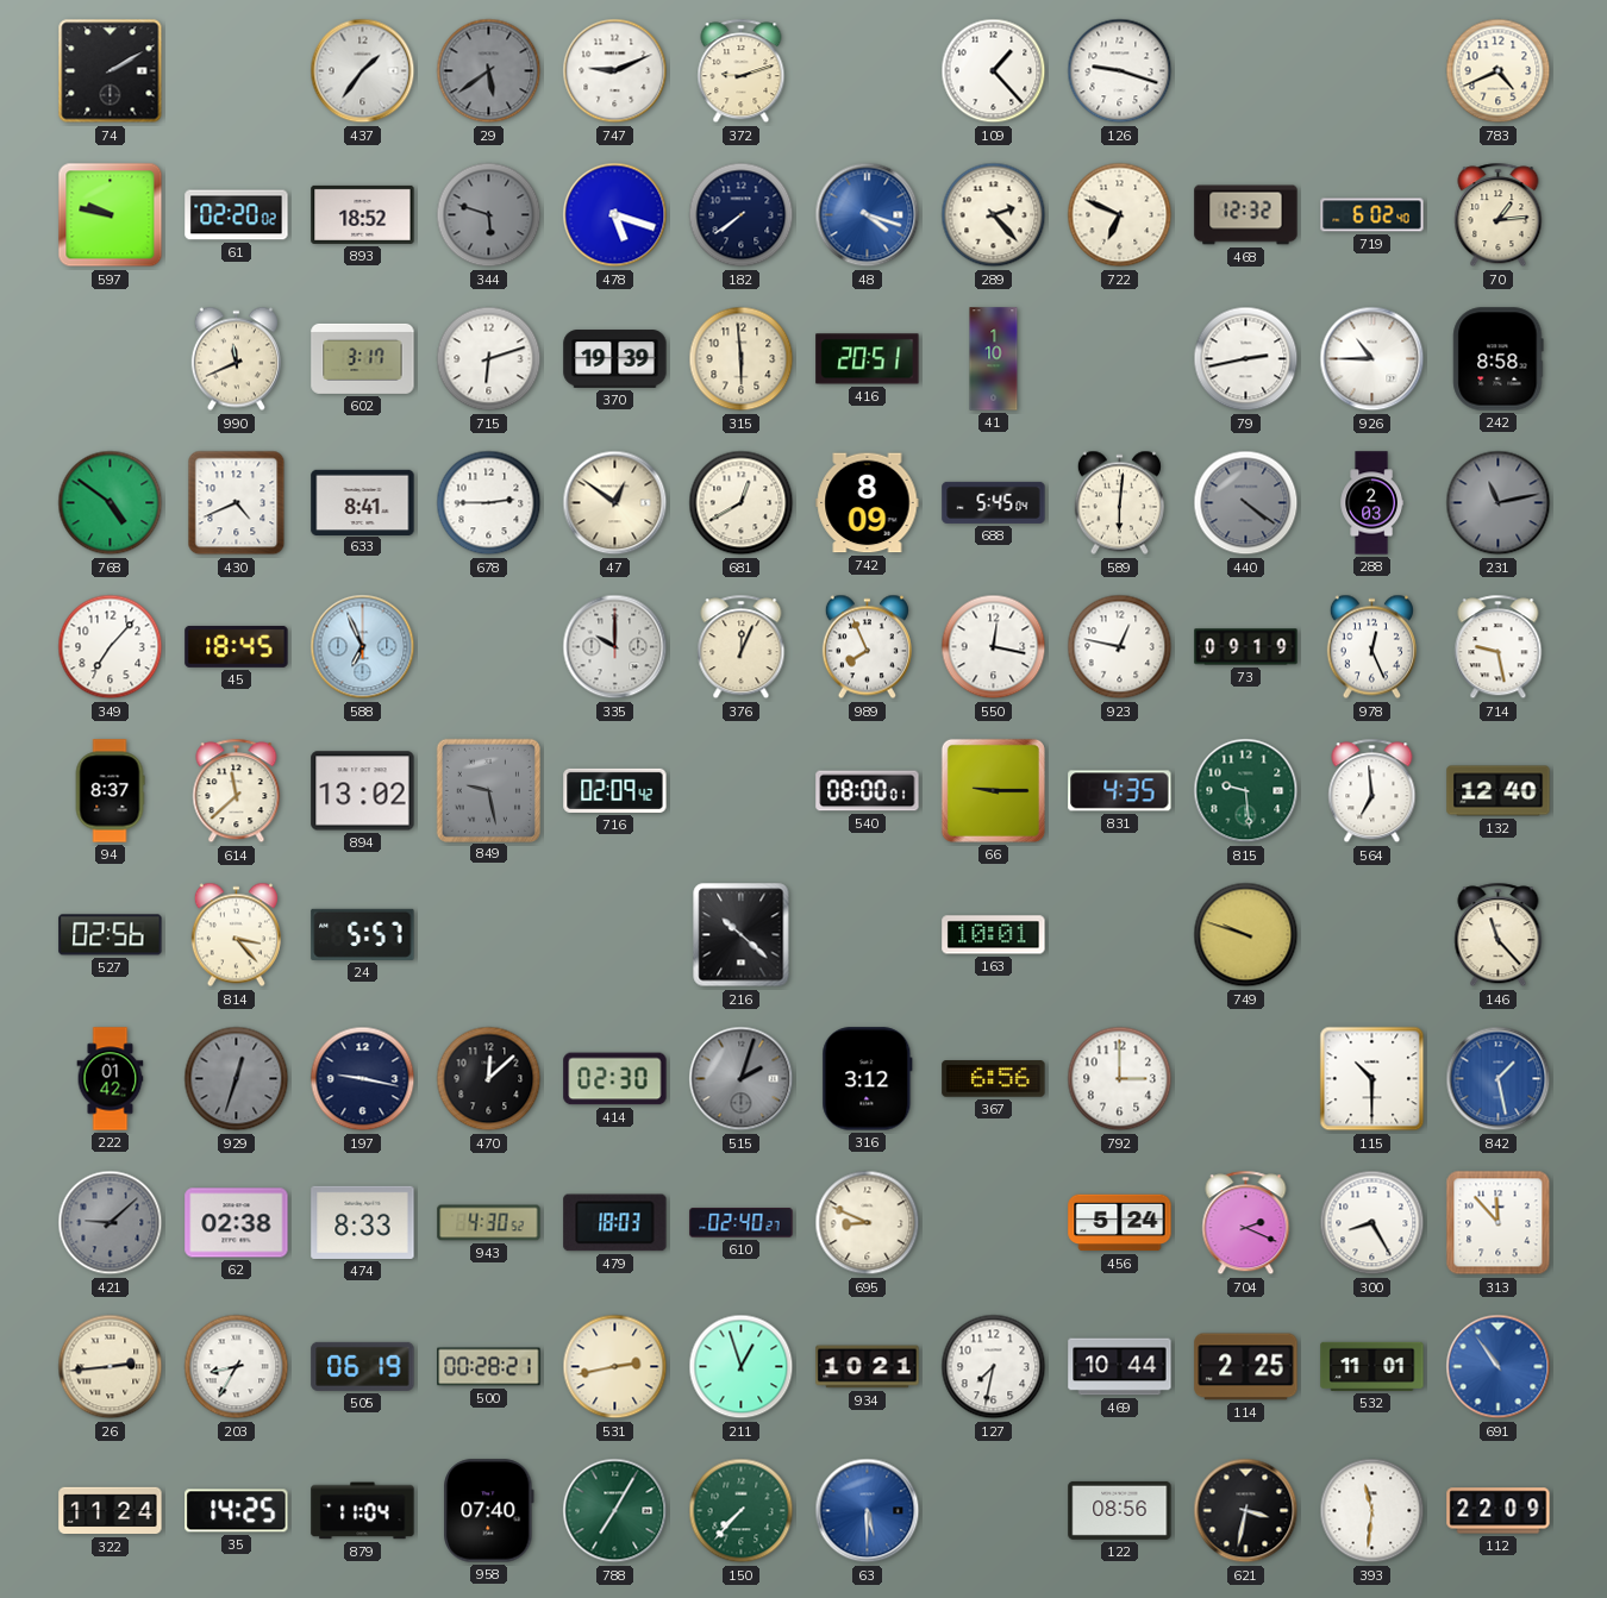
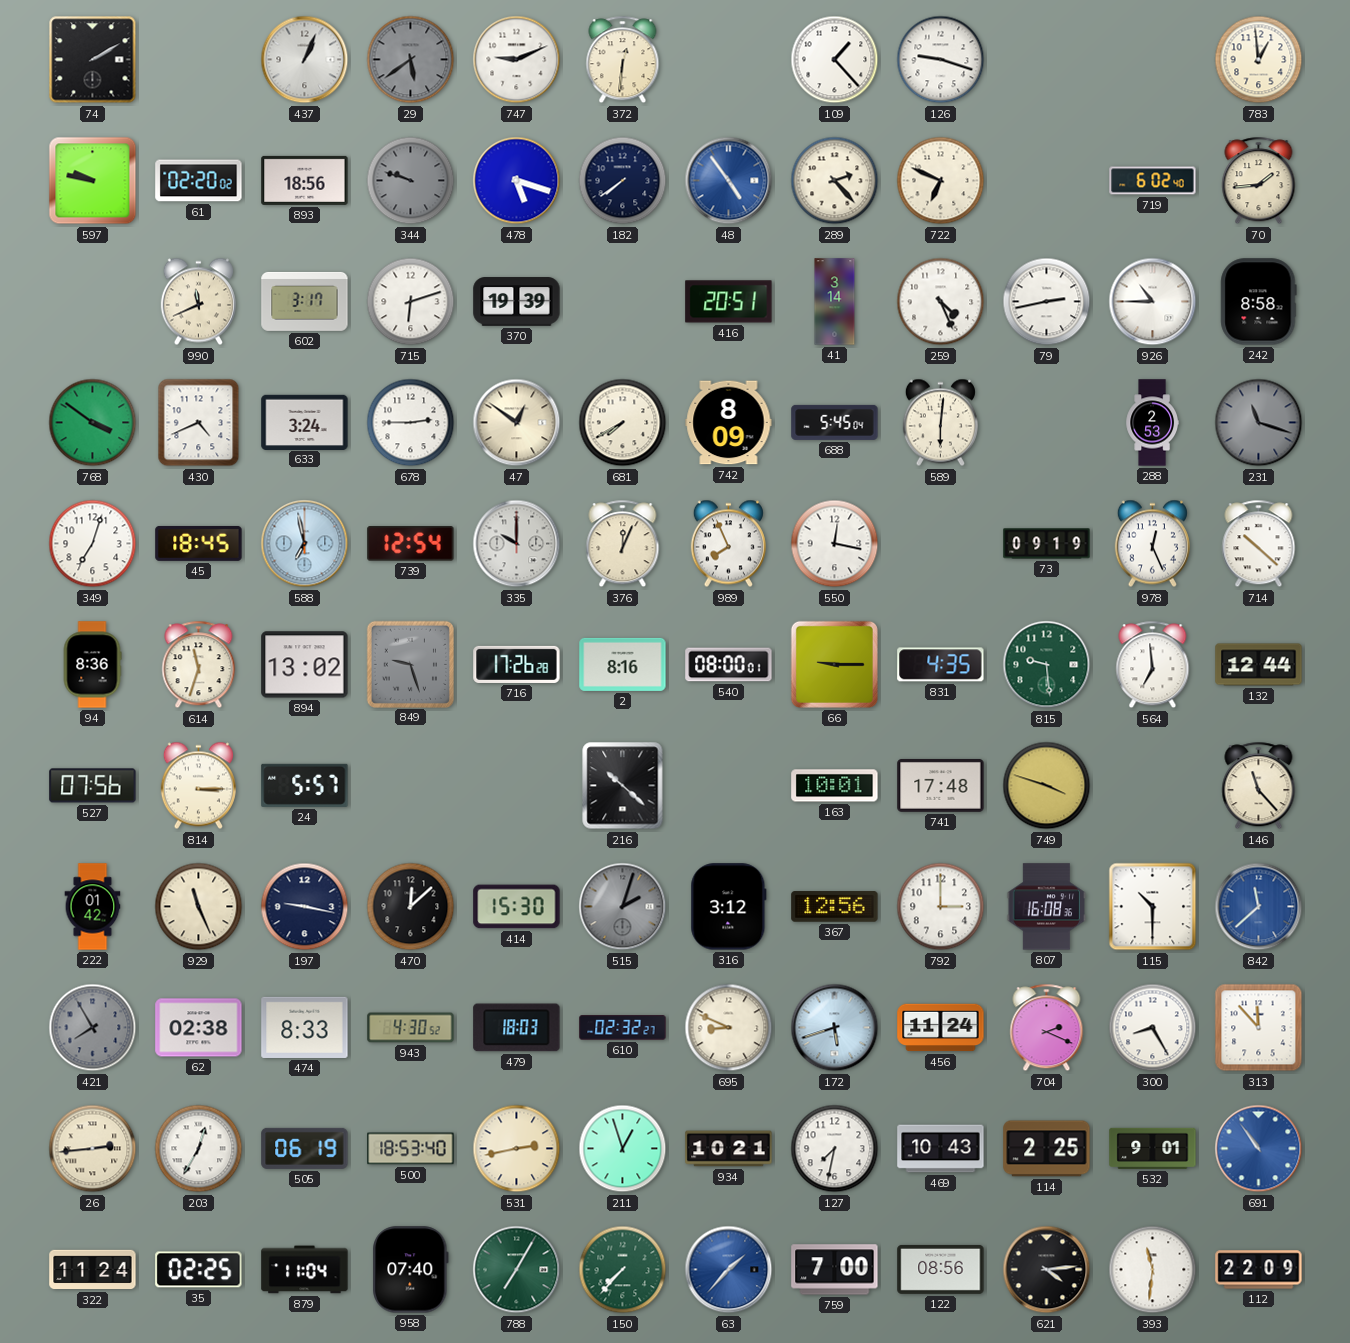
437: 1:36 -> 1:04
372: 9:12 -> 12:31
783: 4:41 -> 12:59
893: 18:52 -> 18:56
344: 5:48 -> 9:48
48: 4:18 -> 4:54
468: 12:32 -> none
70: 1:14 -> 1:44
315: 5:59 -> none
41: 1:10 -> 3:14
259: none -> 4:26
768: 4:51 -> 3:51
633: 8:41 -> 3:24
681: 12:40 -> 7:40
440: 4:21 -> none
288: 2:03 -> 2:53
231: 11:13 -> 11:18
349: 7:07 -> 7:03
588: 6:56 -> 6:58
739: none -> 12:54
923: 12:47 -> none
714: 9:28 -> 10:22
94: 8:37 -> 8:36
614: 11:38 -> 11:33
849: 9:28 -> 9:27
716: 02:09 -> 17:26
2: none -> 8:16
132: 12:40 -> 12:44
527: 02:56 -> 07:56
814: 3:23 -> 3:15
741: none -> 17:48
749: 9:48 -> 3:48
929: 12:33 -> 11:26
929 dial: grey -> cream
414: 02:30 -> 15:30
367: 6:56 -> 12:56
807: none -> 16:08
842: 1:28 -> 11:38
421: 9:08 -> 7:55
610: 02:40 -> 02:32
172: none -> 5:42
456: 5:24 -> 11:24
203: 8:35 -> 12:35
500: 00:28 -> 18:53
469: 10:44 -> 10:43
532: 11:01 -> 9:01
35: 14:25 -> 02:25
63: 5:30 -> 1:37
759: none -> 7:00
621: 3:32 -> 4:14
